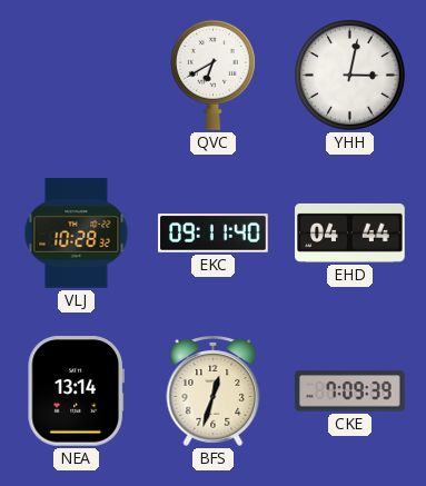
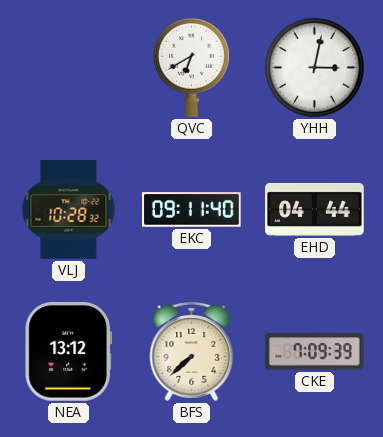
NEA: 13:14 -> 13:12
BFS: 12:33 -> 7:38
